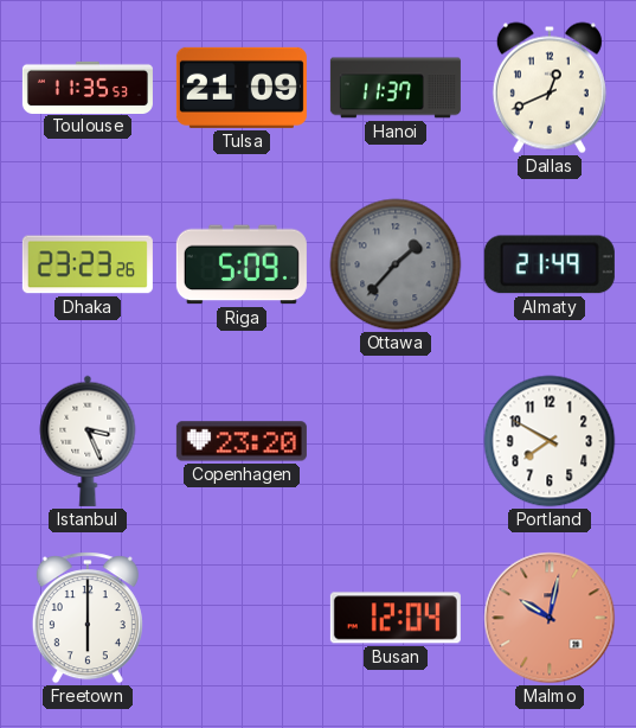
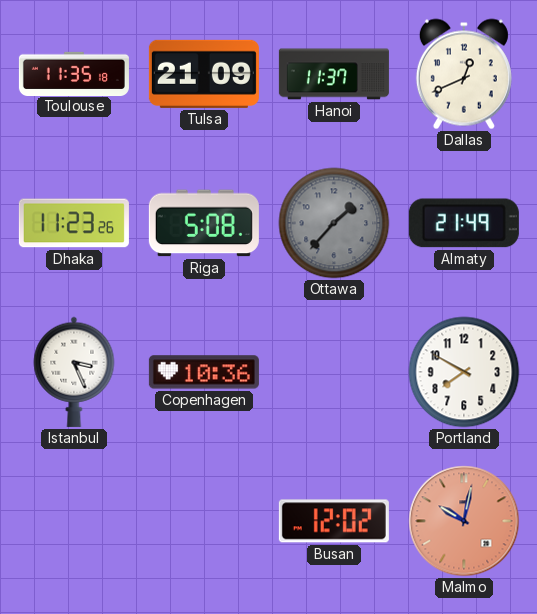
Toulouse: 11:35:53 -> 11:35:18
Dhaka: 23:23 -> 11:23
Riga: 5:09 -> 5:08
Copenhagen: 23:20 -> 10:36
Freetown: 6:00 -> none
Busan: 12:04 -> 12:02
